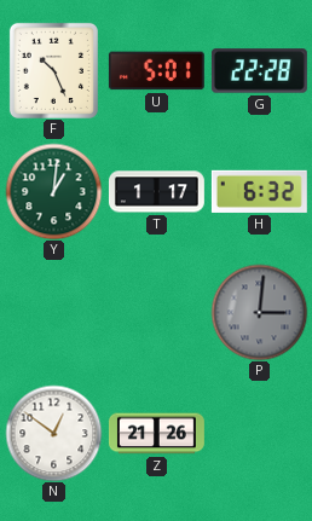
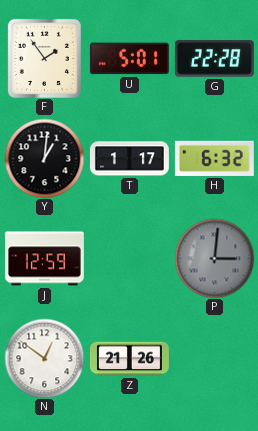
F: 10:26 -> 1:54
Y dial: green -> black
J: none -> 12:59
